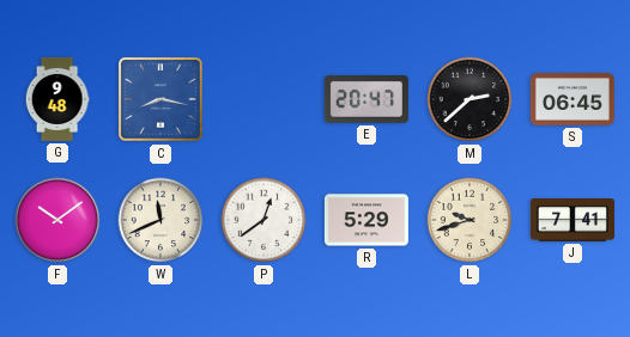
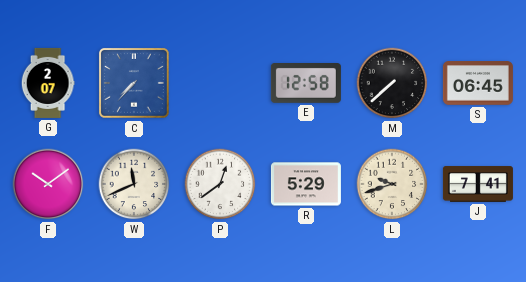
G: 9:48 -> 2:07
C: 8:17 -> 7:37
E: 20:47 -> 12:58
M: 2:38 -> 7:38
